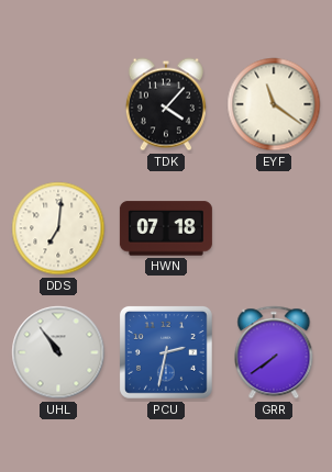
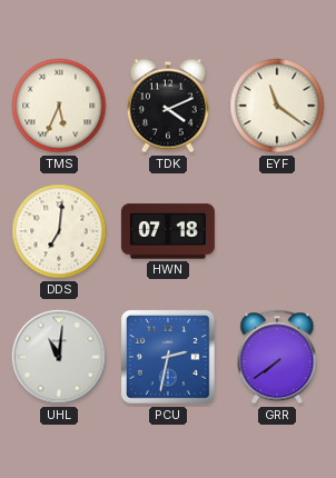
TMS: none -> 5:34
TDK: 4:07 -> 4:11
UHL: 10:54 -> 11:01
